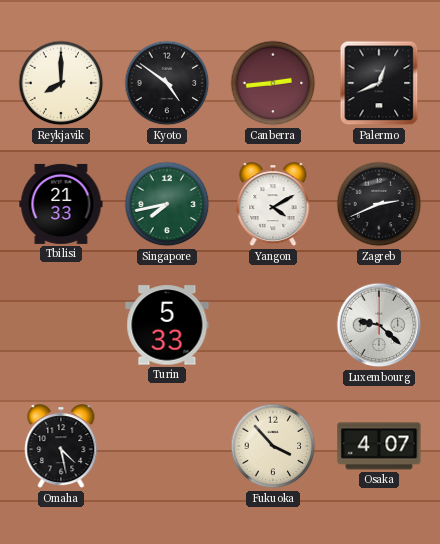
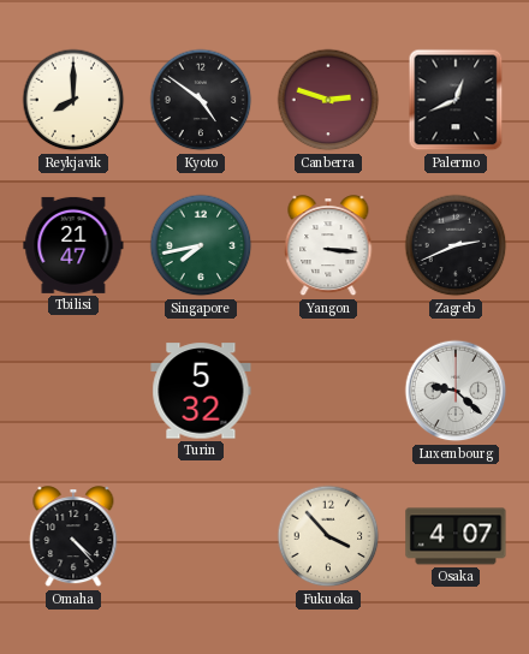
Canberra: 2:44 -> 2:48
Tbilisi: 21:33 -> 21:47
Yangon: 4:10 -> 3:16
Turin: 5:33 -> 5:32
Omaha: 4:28 -> 4:23
